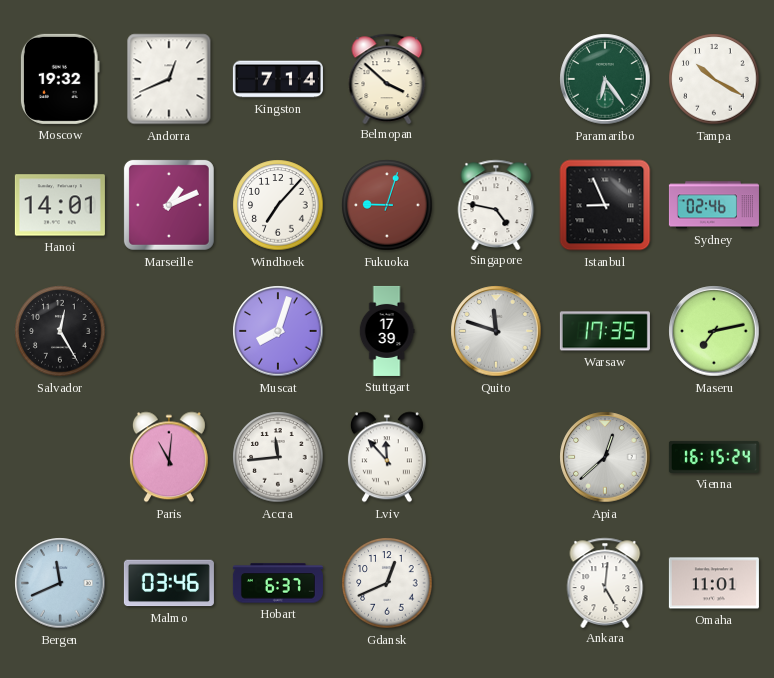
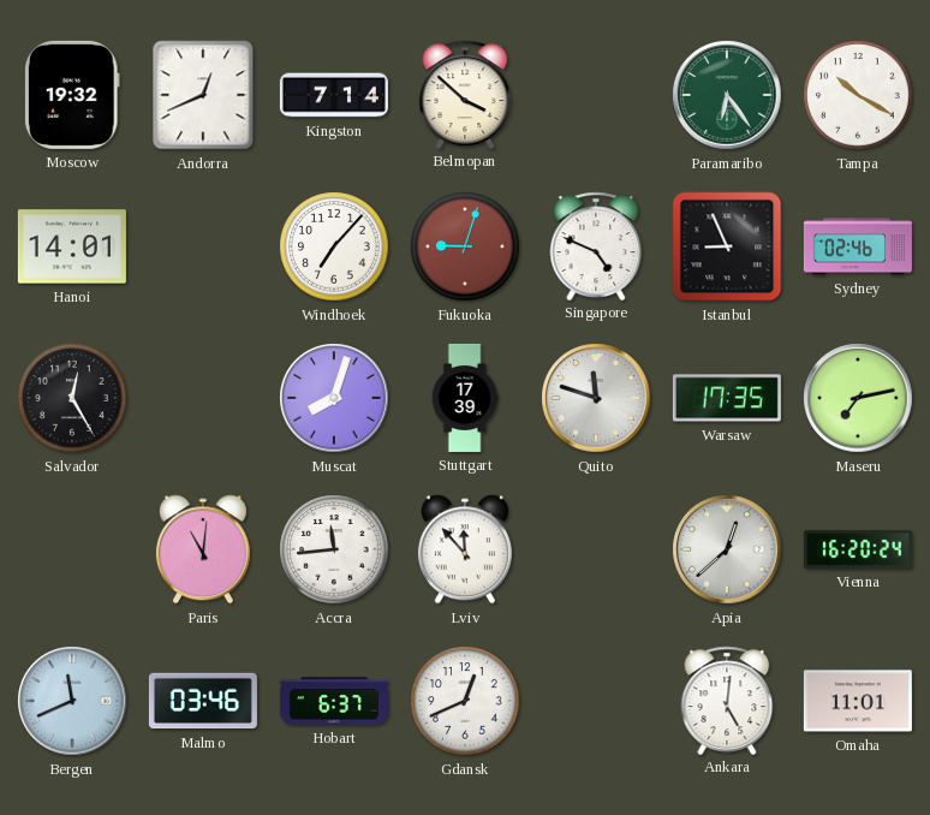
Marseille: 1:11 -> none
Singapore: 4:47 -> 4:49
Vienna: 16:15 -> 16:20
